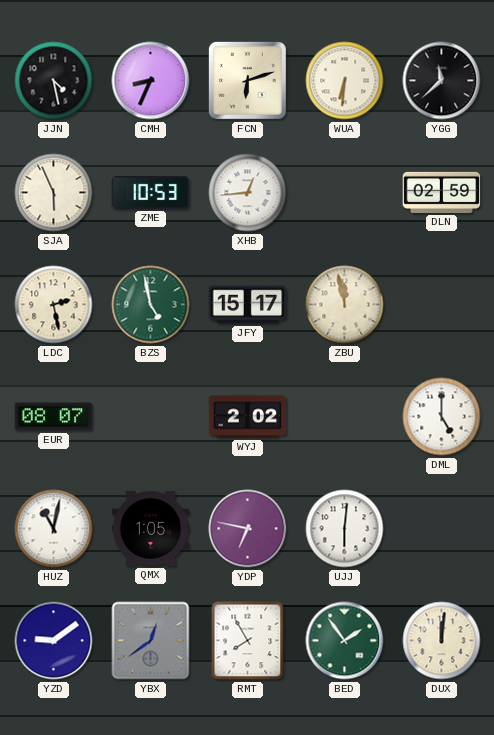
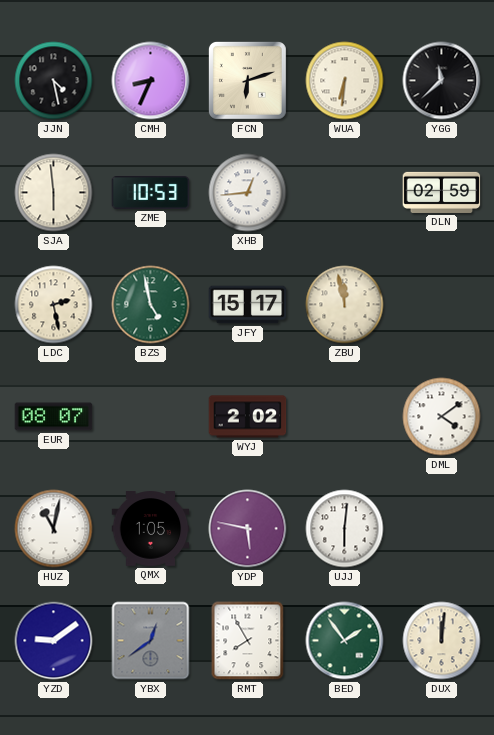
SJA: 5:56 -> 5:59
DML: 5:00 -> 4:09
YDP: 6:47 -> 5:47
